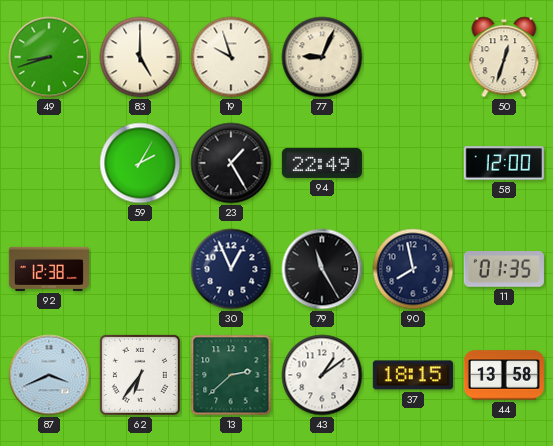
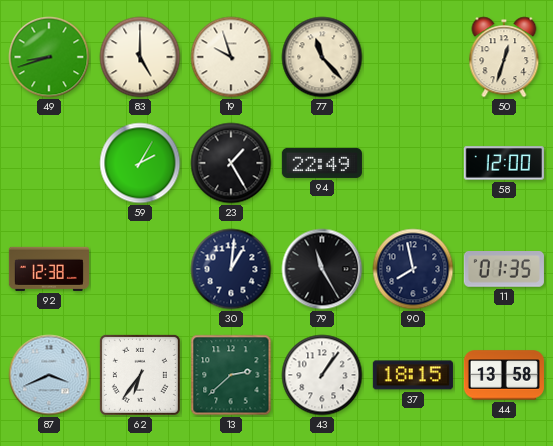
77: 9:04 -> 11:23
30: 12:56 -> 1:01
43: 1:09 -> 1:06
